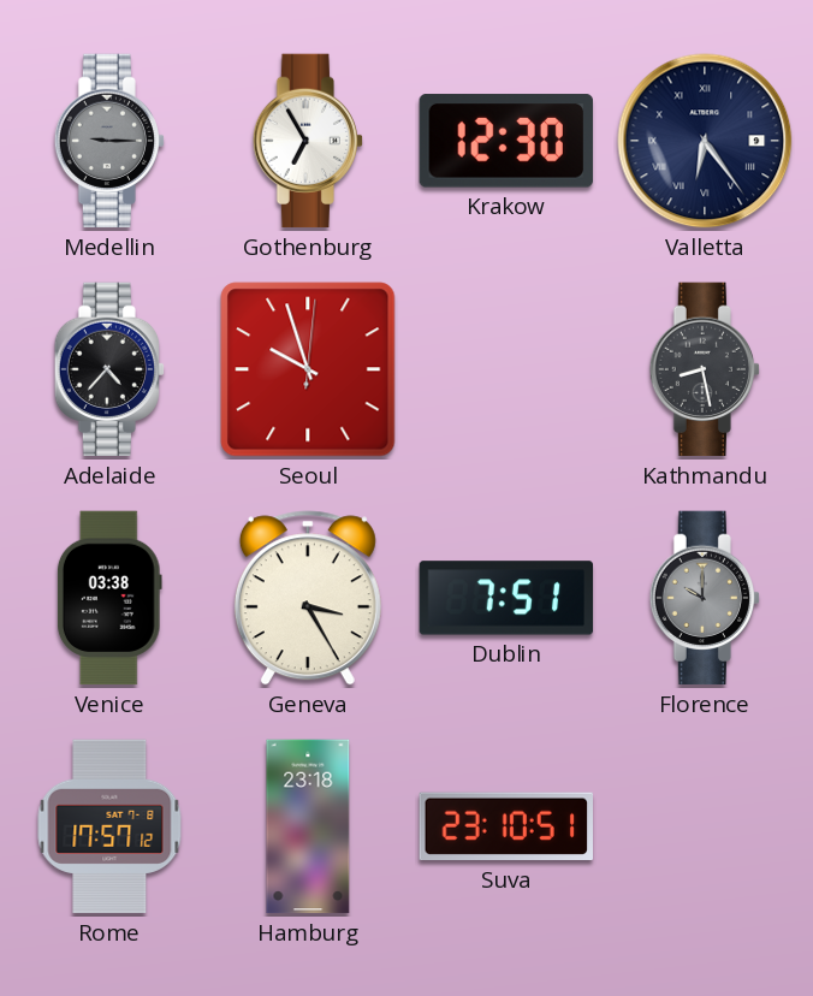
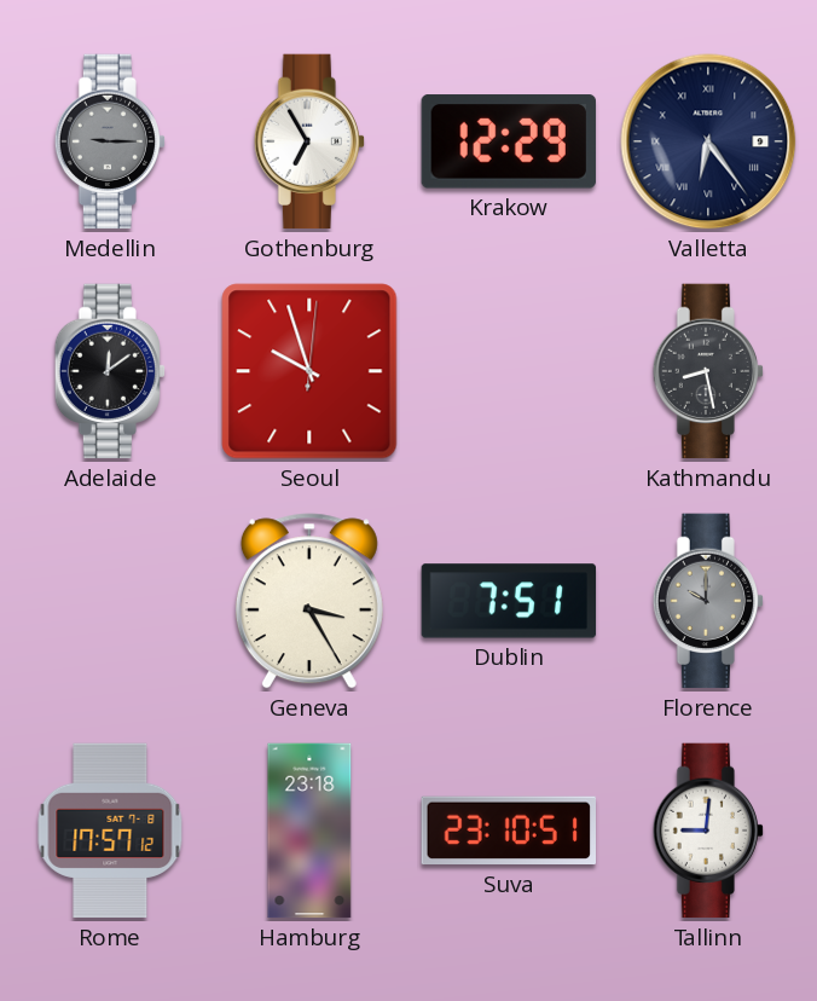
Krakow: 12:30 -> 12:29
Adelaide: 4:37 -> 12:09
Venice: 03:38 -> none
Tallinn: none -> 9:01
